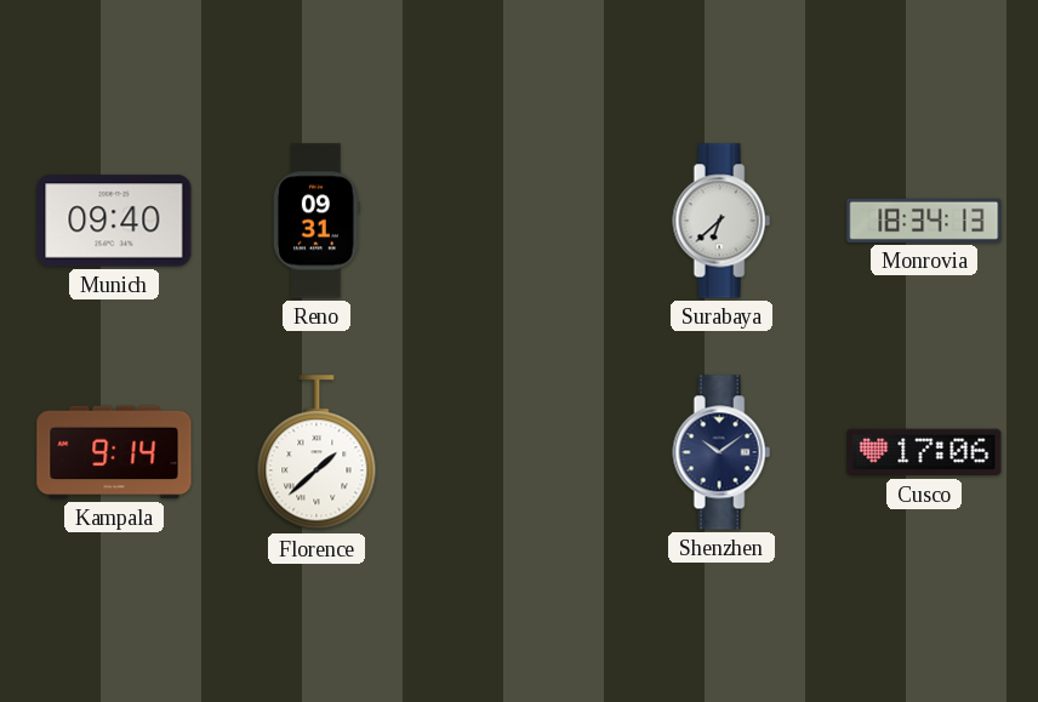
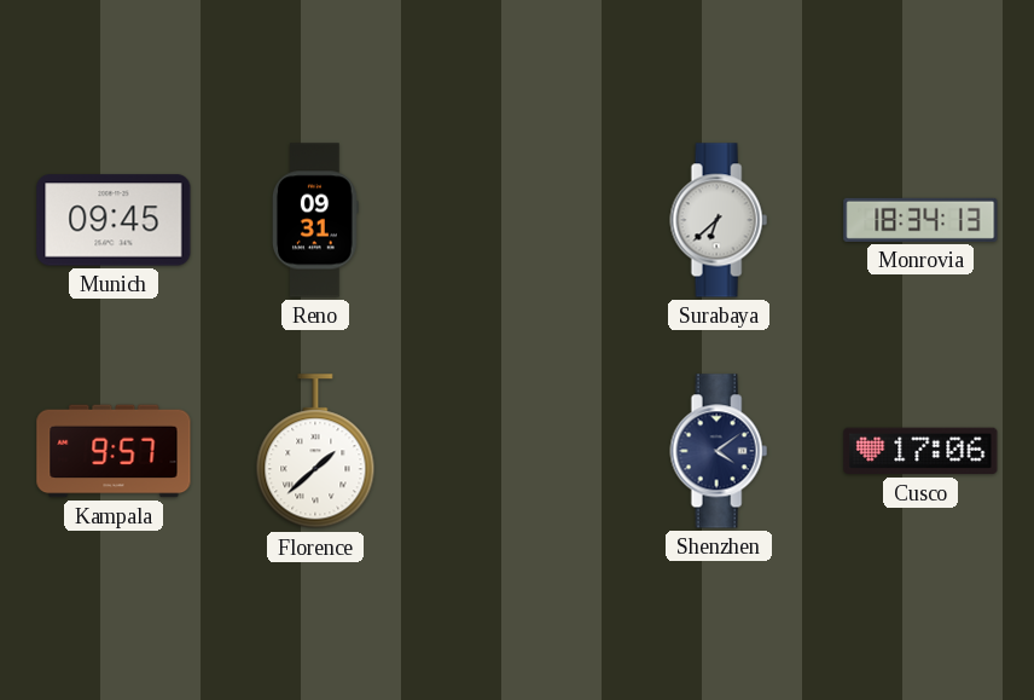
Munich: 09:40 -> 09:45
Kampala: 9:14 -> 9:57
Shenzhen: 10:09 -> 4:09
